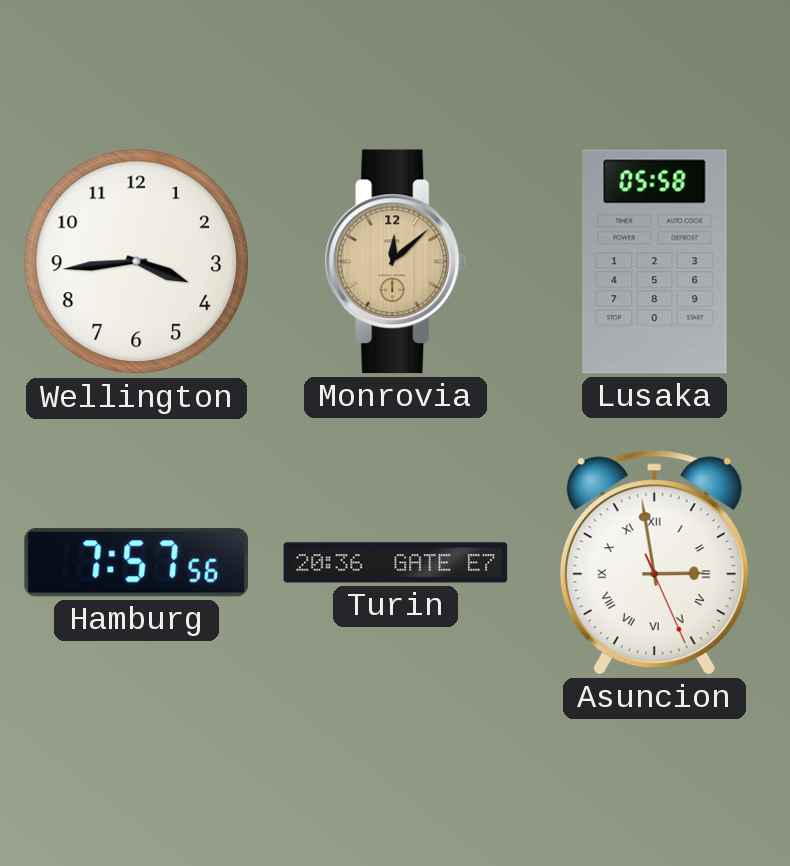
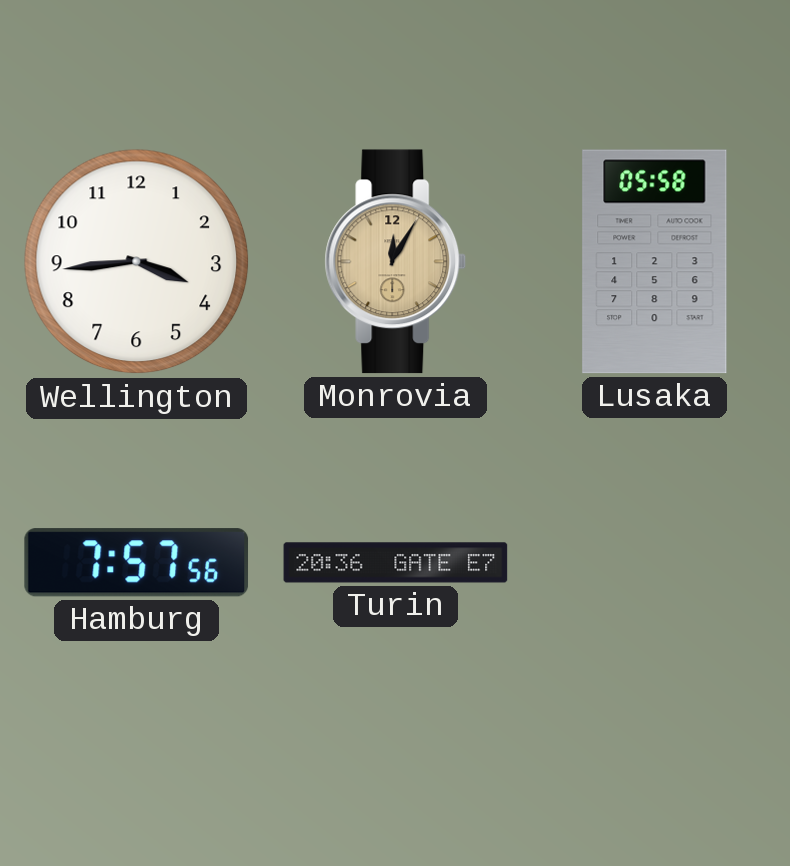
Monrovia: 12:08 -> 12:05
Asuncion: 2:58 -> none
